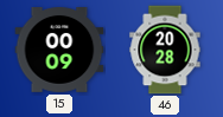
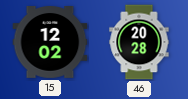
15: 00:09 -> 12:02
